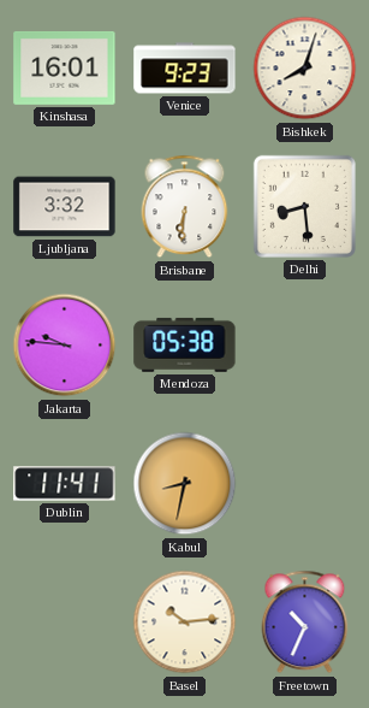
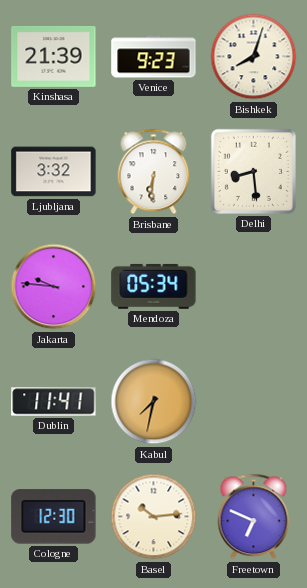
Kinshasa: 16:01 -> 21:39
Mendoza: 05:38 -> 05:34
Kabul: 8:32 -> 7:32
Cologne: none -> 12:30
Freetown: 10:34 -> 6:49
